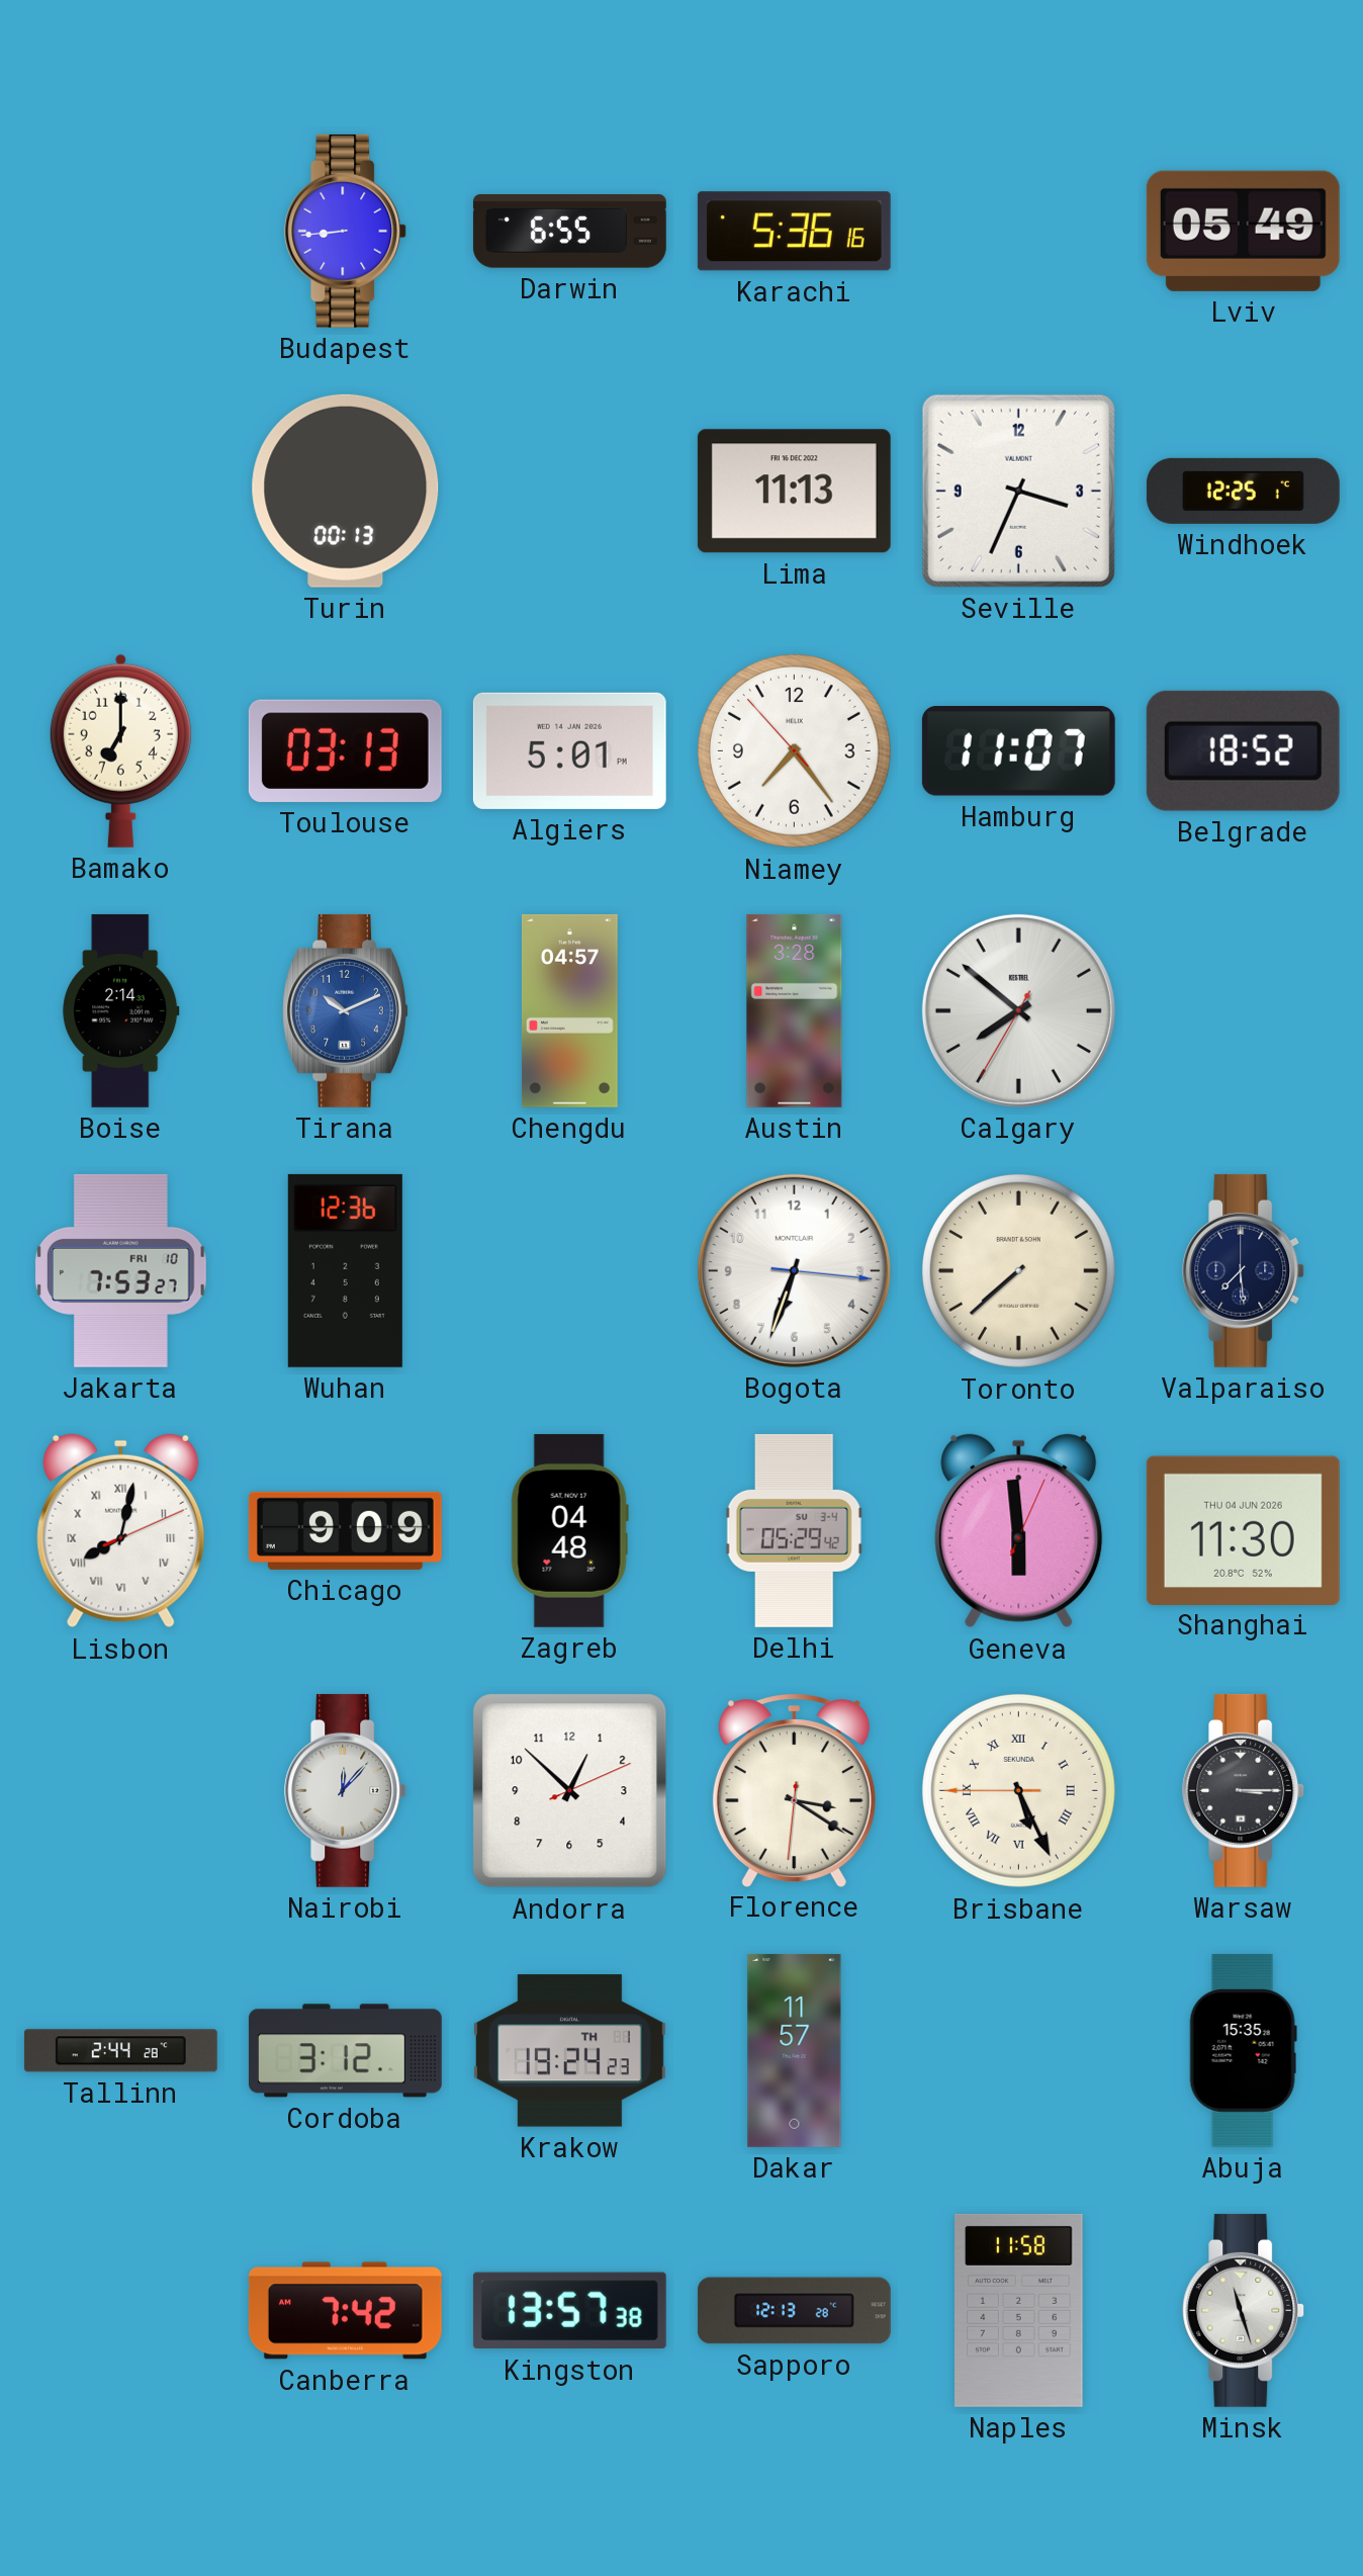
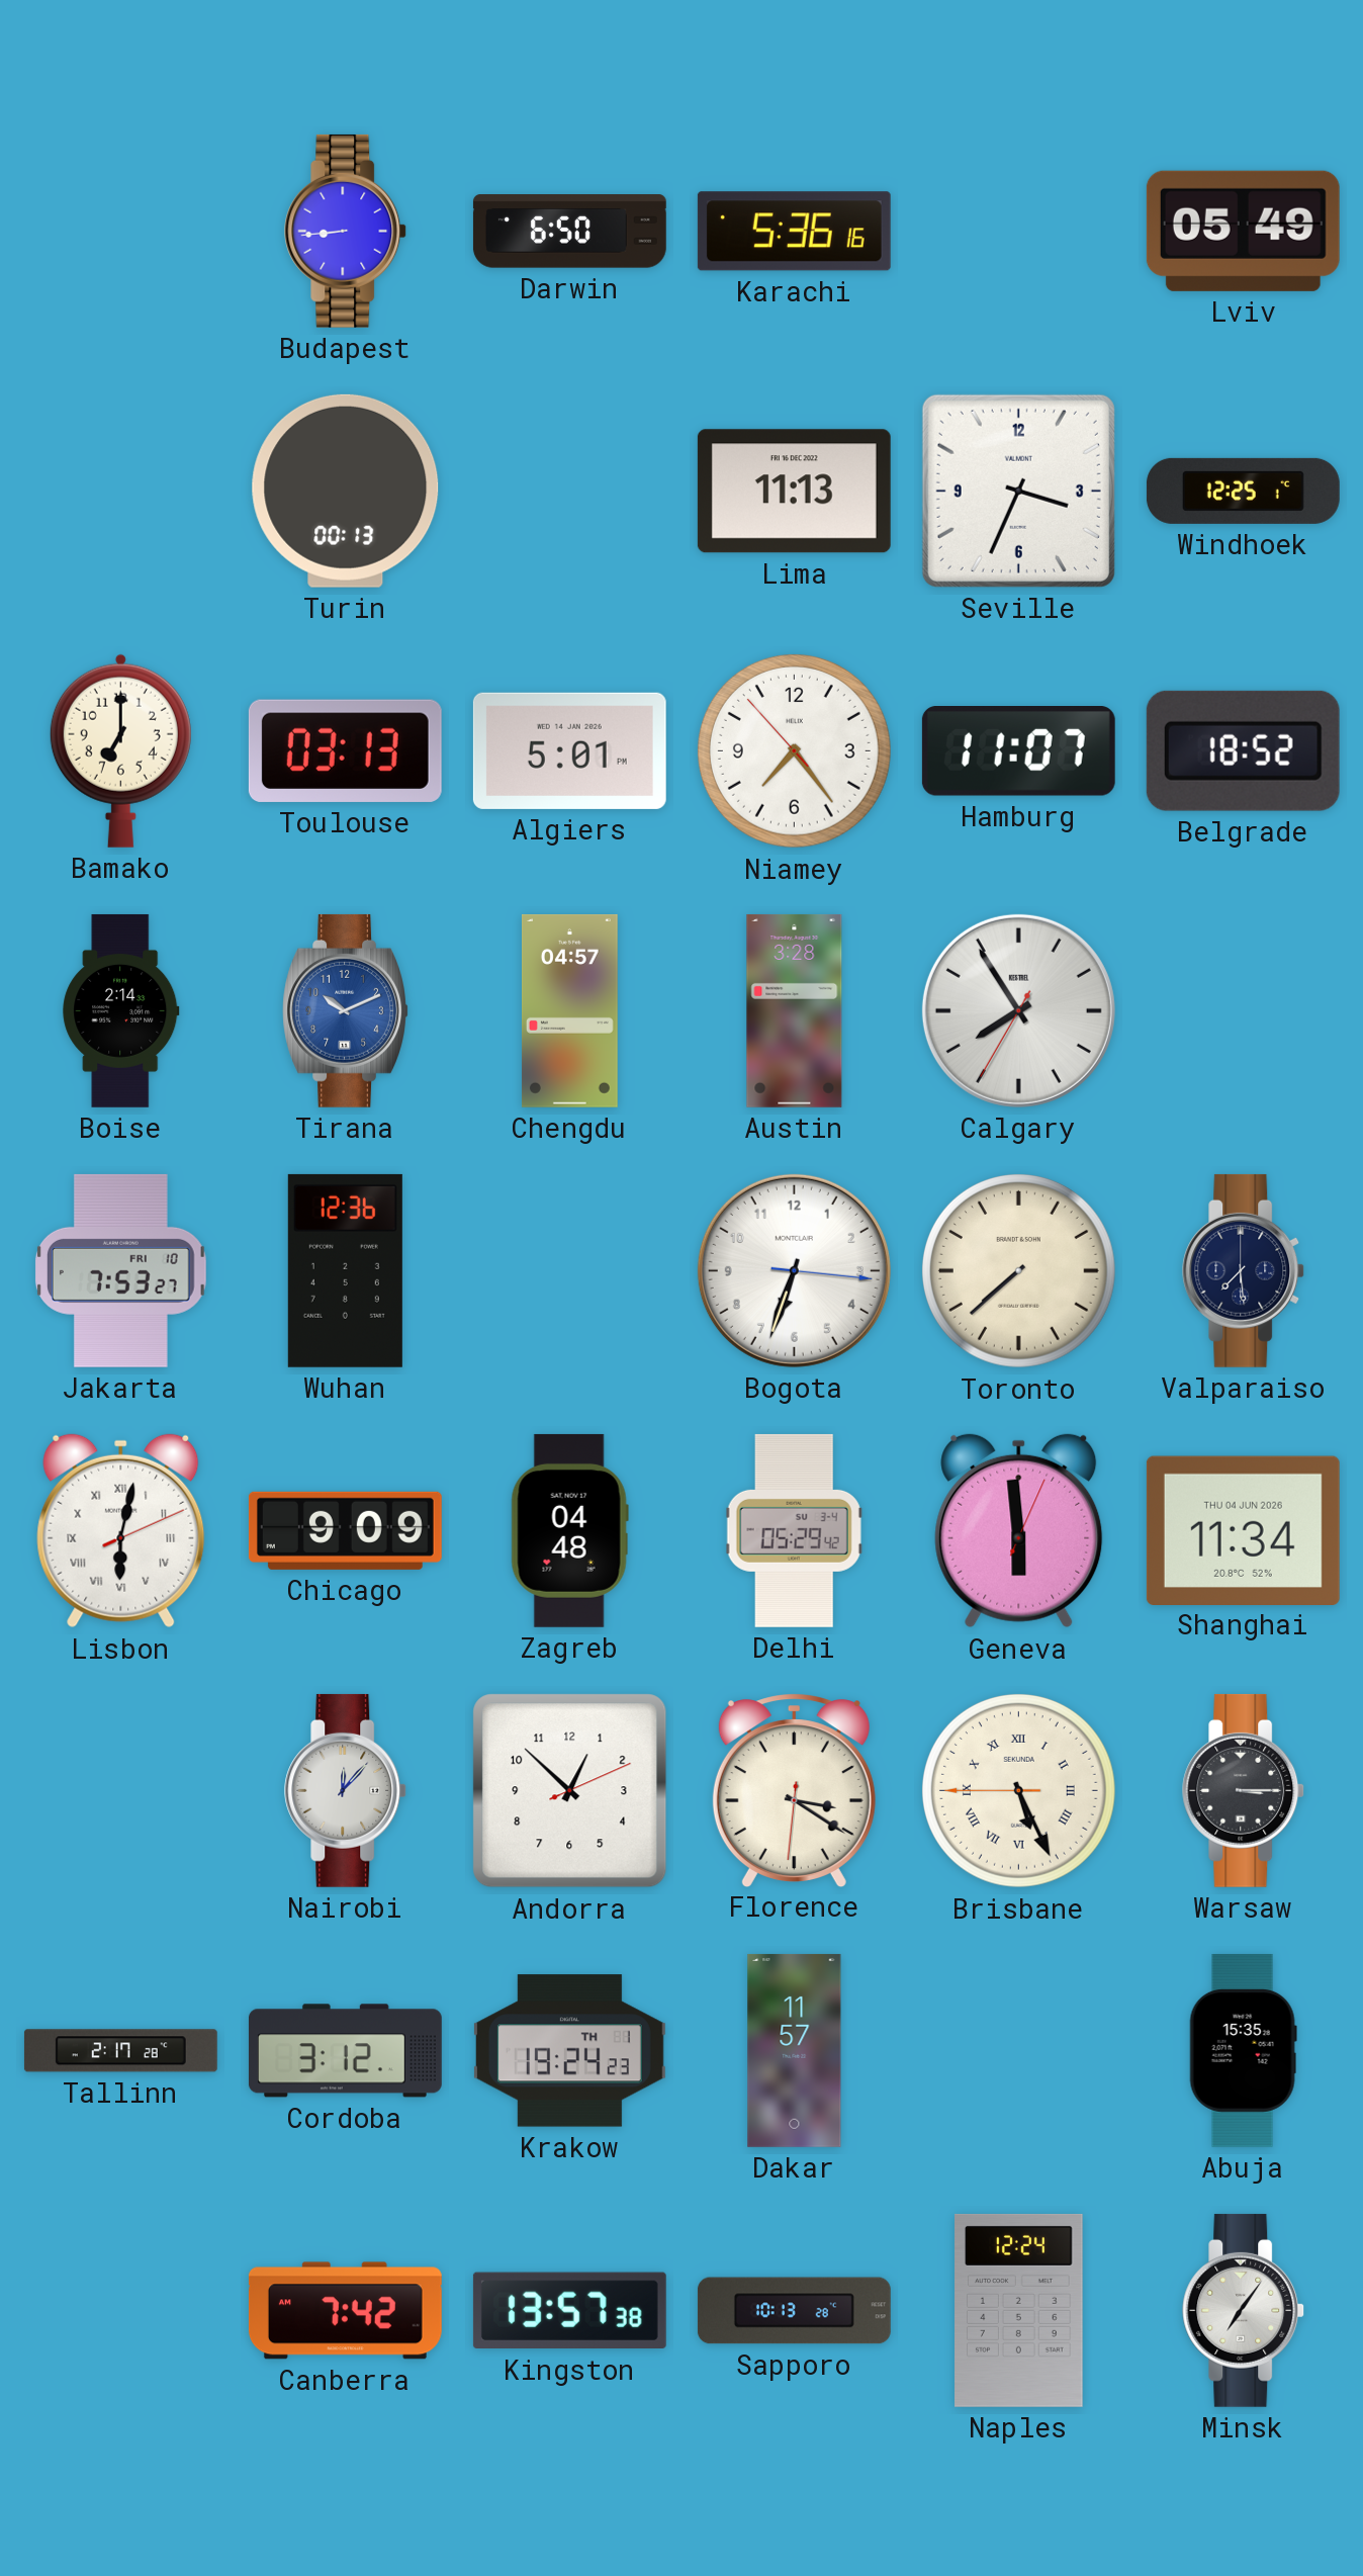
Darwin: 6:55 -> 6:50
Calgary: 7:51 -> 7:54
Lisbon: 8:02 -> 6:02
Shanghai: 11:30 -> 11:34
Tallinn: 2:44 -> 2:17
Sapporo: 12:13 -> 10:13
Naples: 11:58 -> 12:24
Minsk: 11:27 -> 7:06
